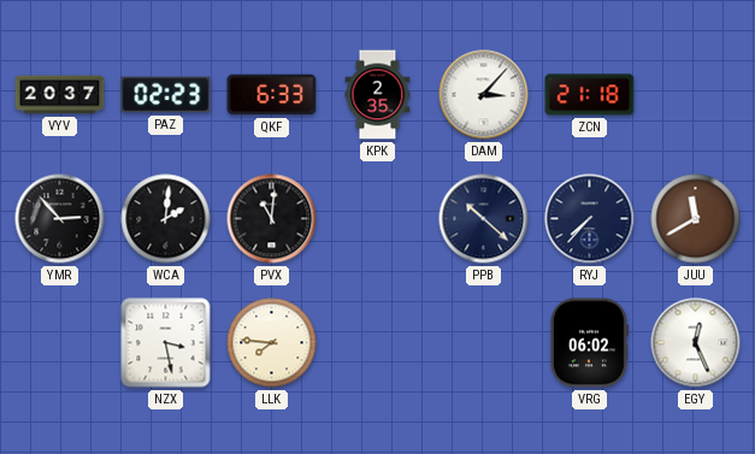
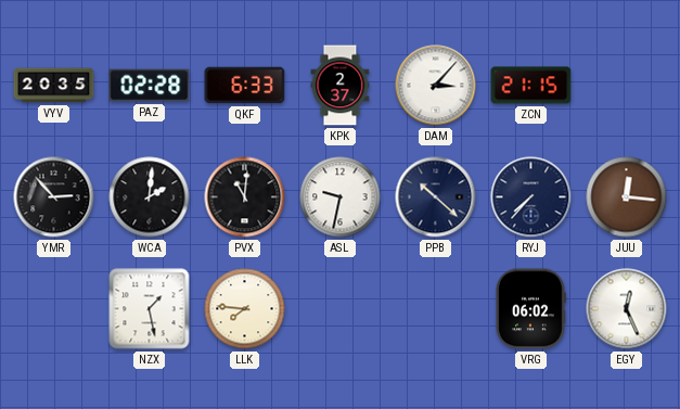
VYV: 20:37 -> 20:35
PAZ: 02:23 -> 02:28
KPK: 2:35 -> 2:37
ZCN: 21:18 -> 21:15
ASL: none -> 9:32
JUU: 11:40 -> 12:16
NZX: 3:28 -> 1:28
